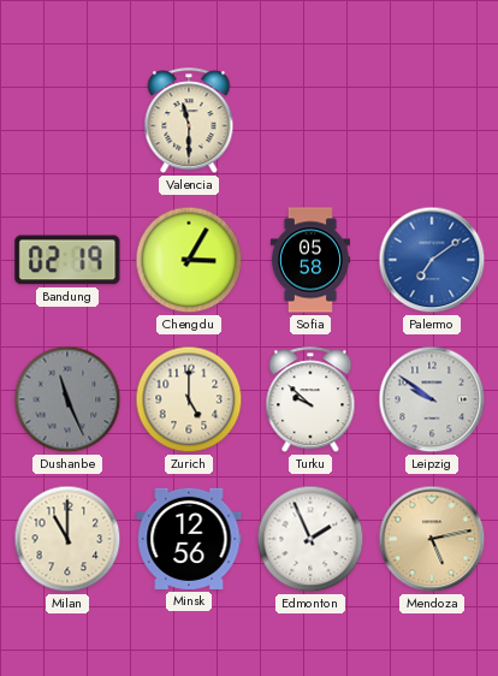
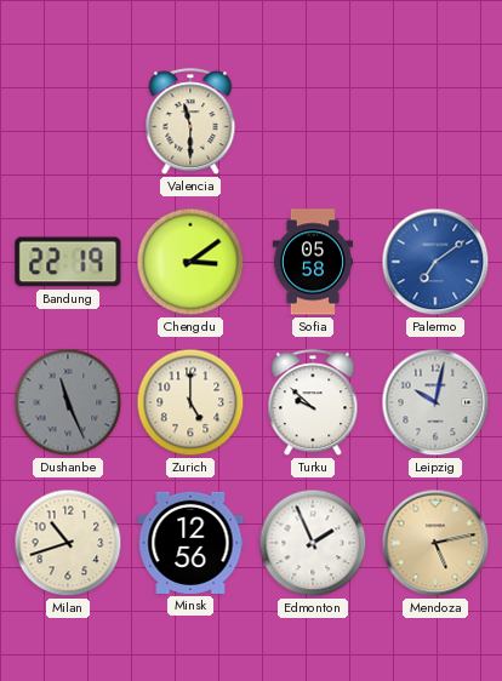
Bandung: 02:19 -> 22:19
Chengdu: 3:05 -> 3:09
Leipzig: 9:51 -> 10:02
Milan: 11:00 -> 10:42
